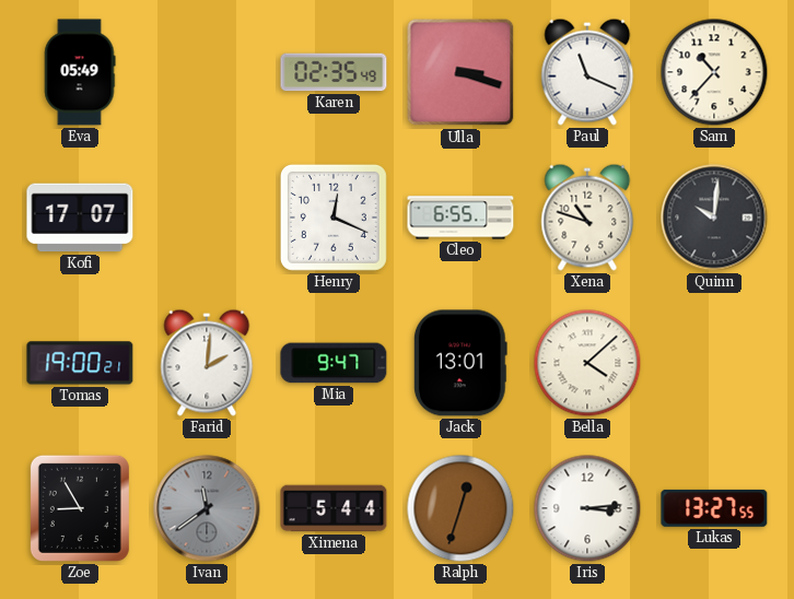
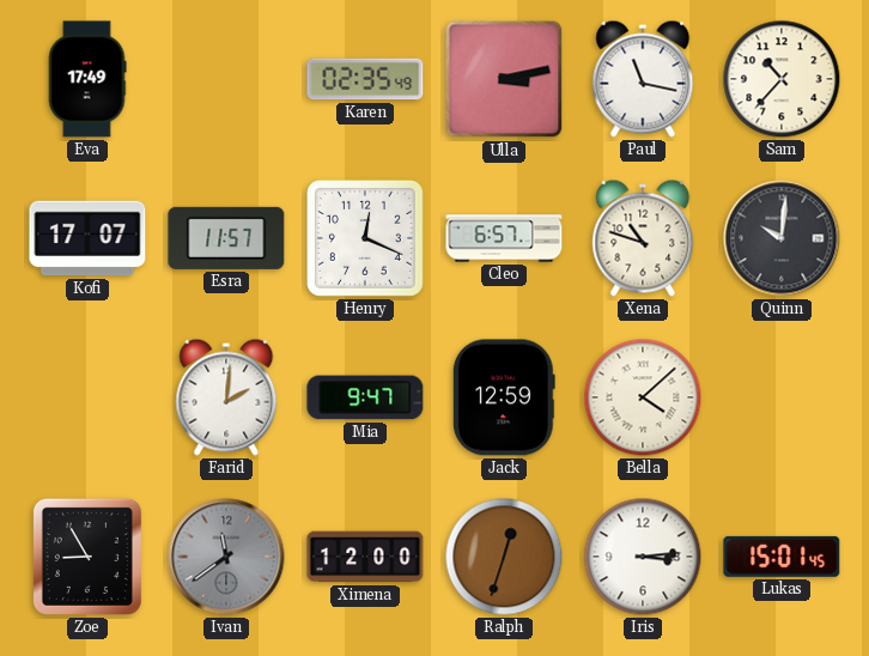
Eva: 05:49 -> 17:49
Ulla: 3:18 -> 3:13
Paul: 11:19 -> 11:17
Esra: none -> 11:57
Cleo: 6:55 -> 6:57
Tomas: 19:00 -> none
Jack: 13:01 -> 12:59
Ximena: 5:44 -> 12:00
Lukas: 13:27 -> 15:01
